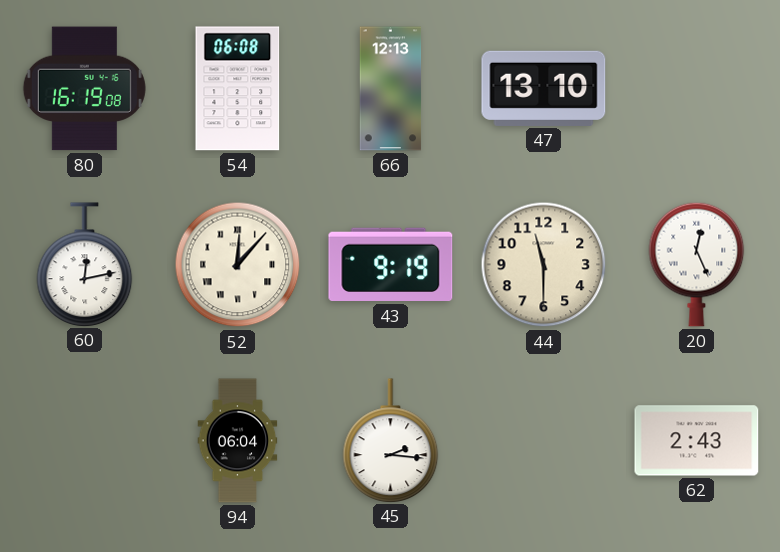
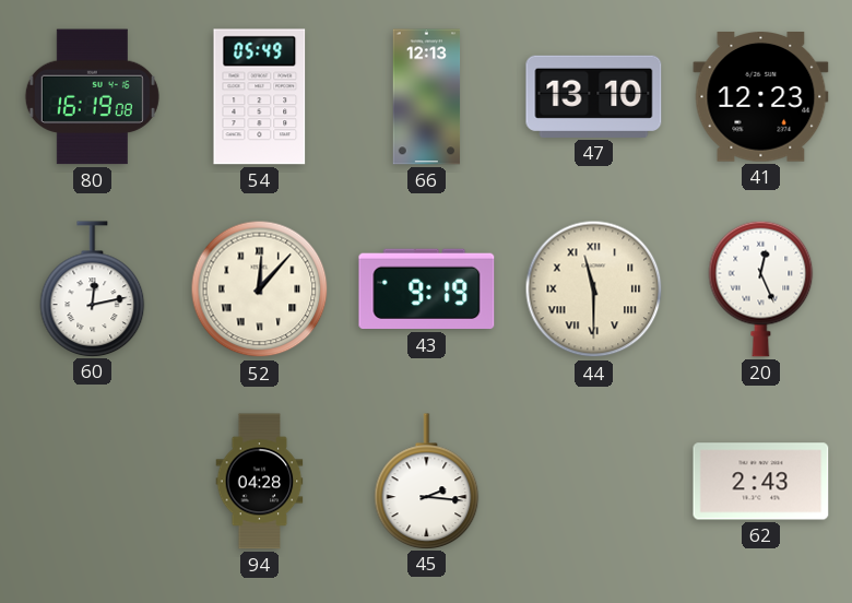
54: 06:08 -> 05:49
41: none -> 12:23
44 numerals: Arabic -> Roman
94: 06:04 -> 04:28
